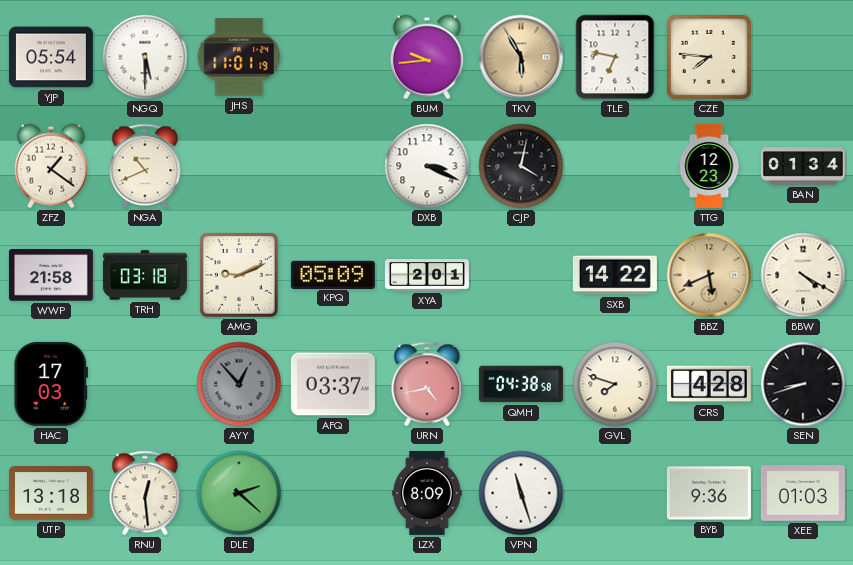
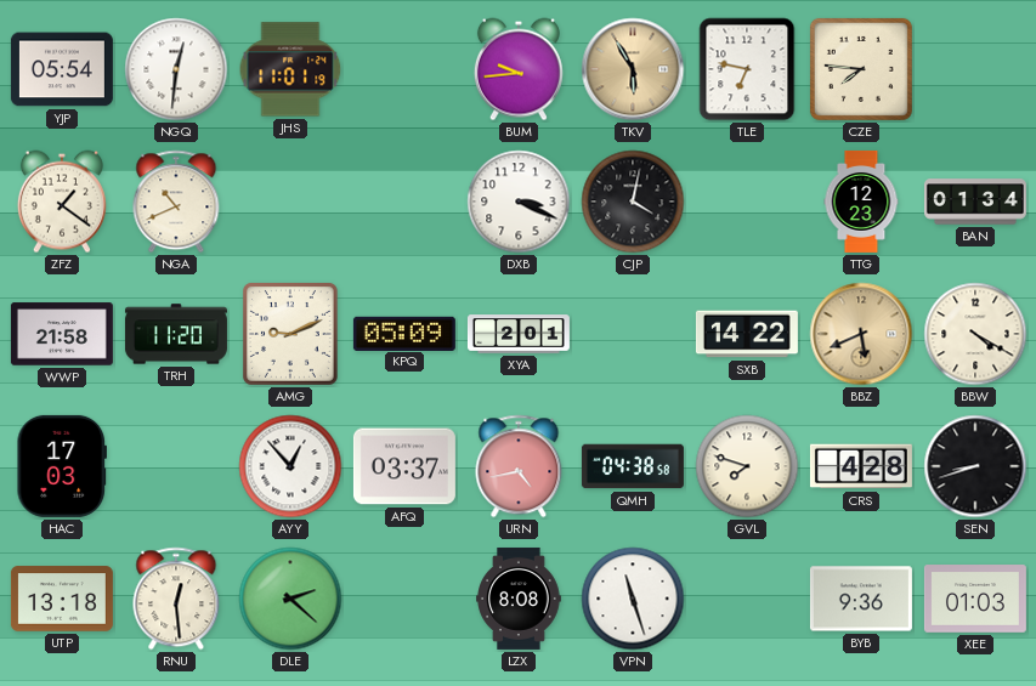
NGQ: 5:30 -> 12:31
TRH: 03:18 -> 11:20
AYY dial: grey -> white
LZX: 8:09 -> 8:08
